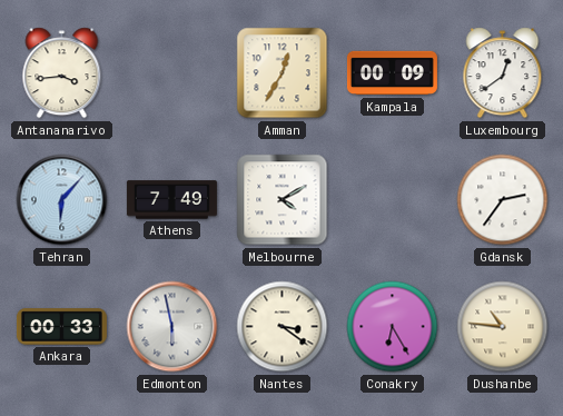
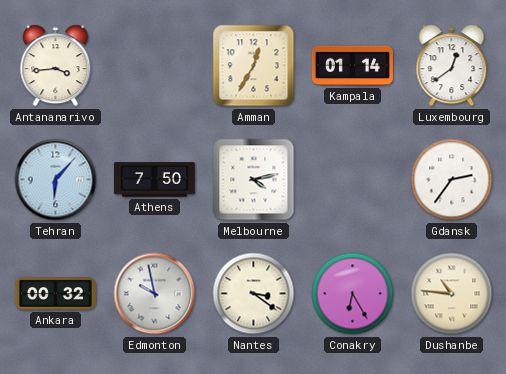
Kampala: 00:09 -> 01:14
Athens: 7:49 -> 7:50
Melbourne: 4:10 -> 4:13
Ankara: 00:33 -> 00:32
Edmonton: 5:58 -> 9:58
